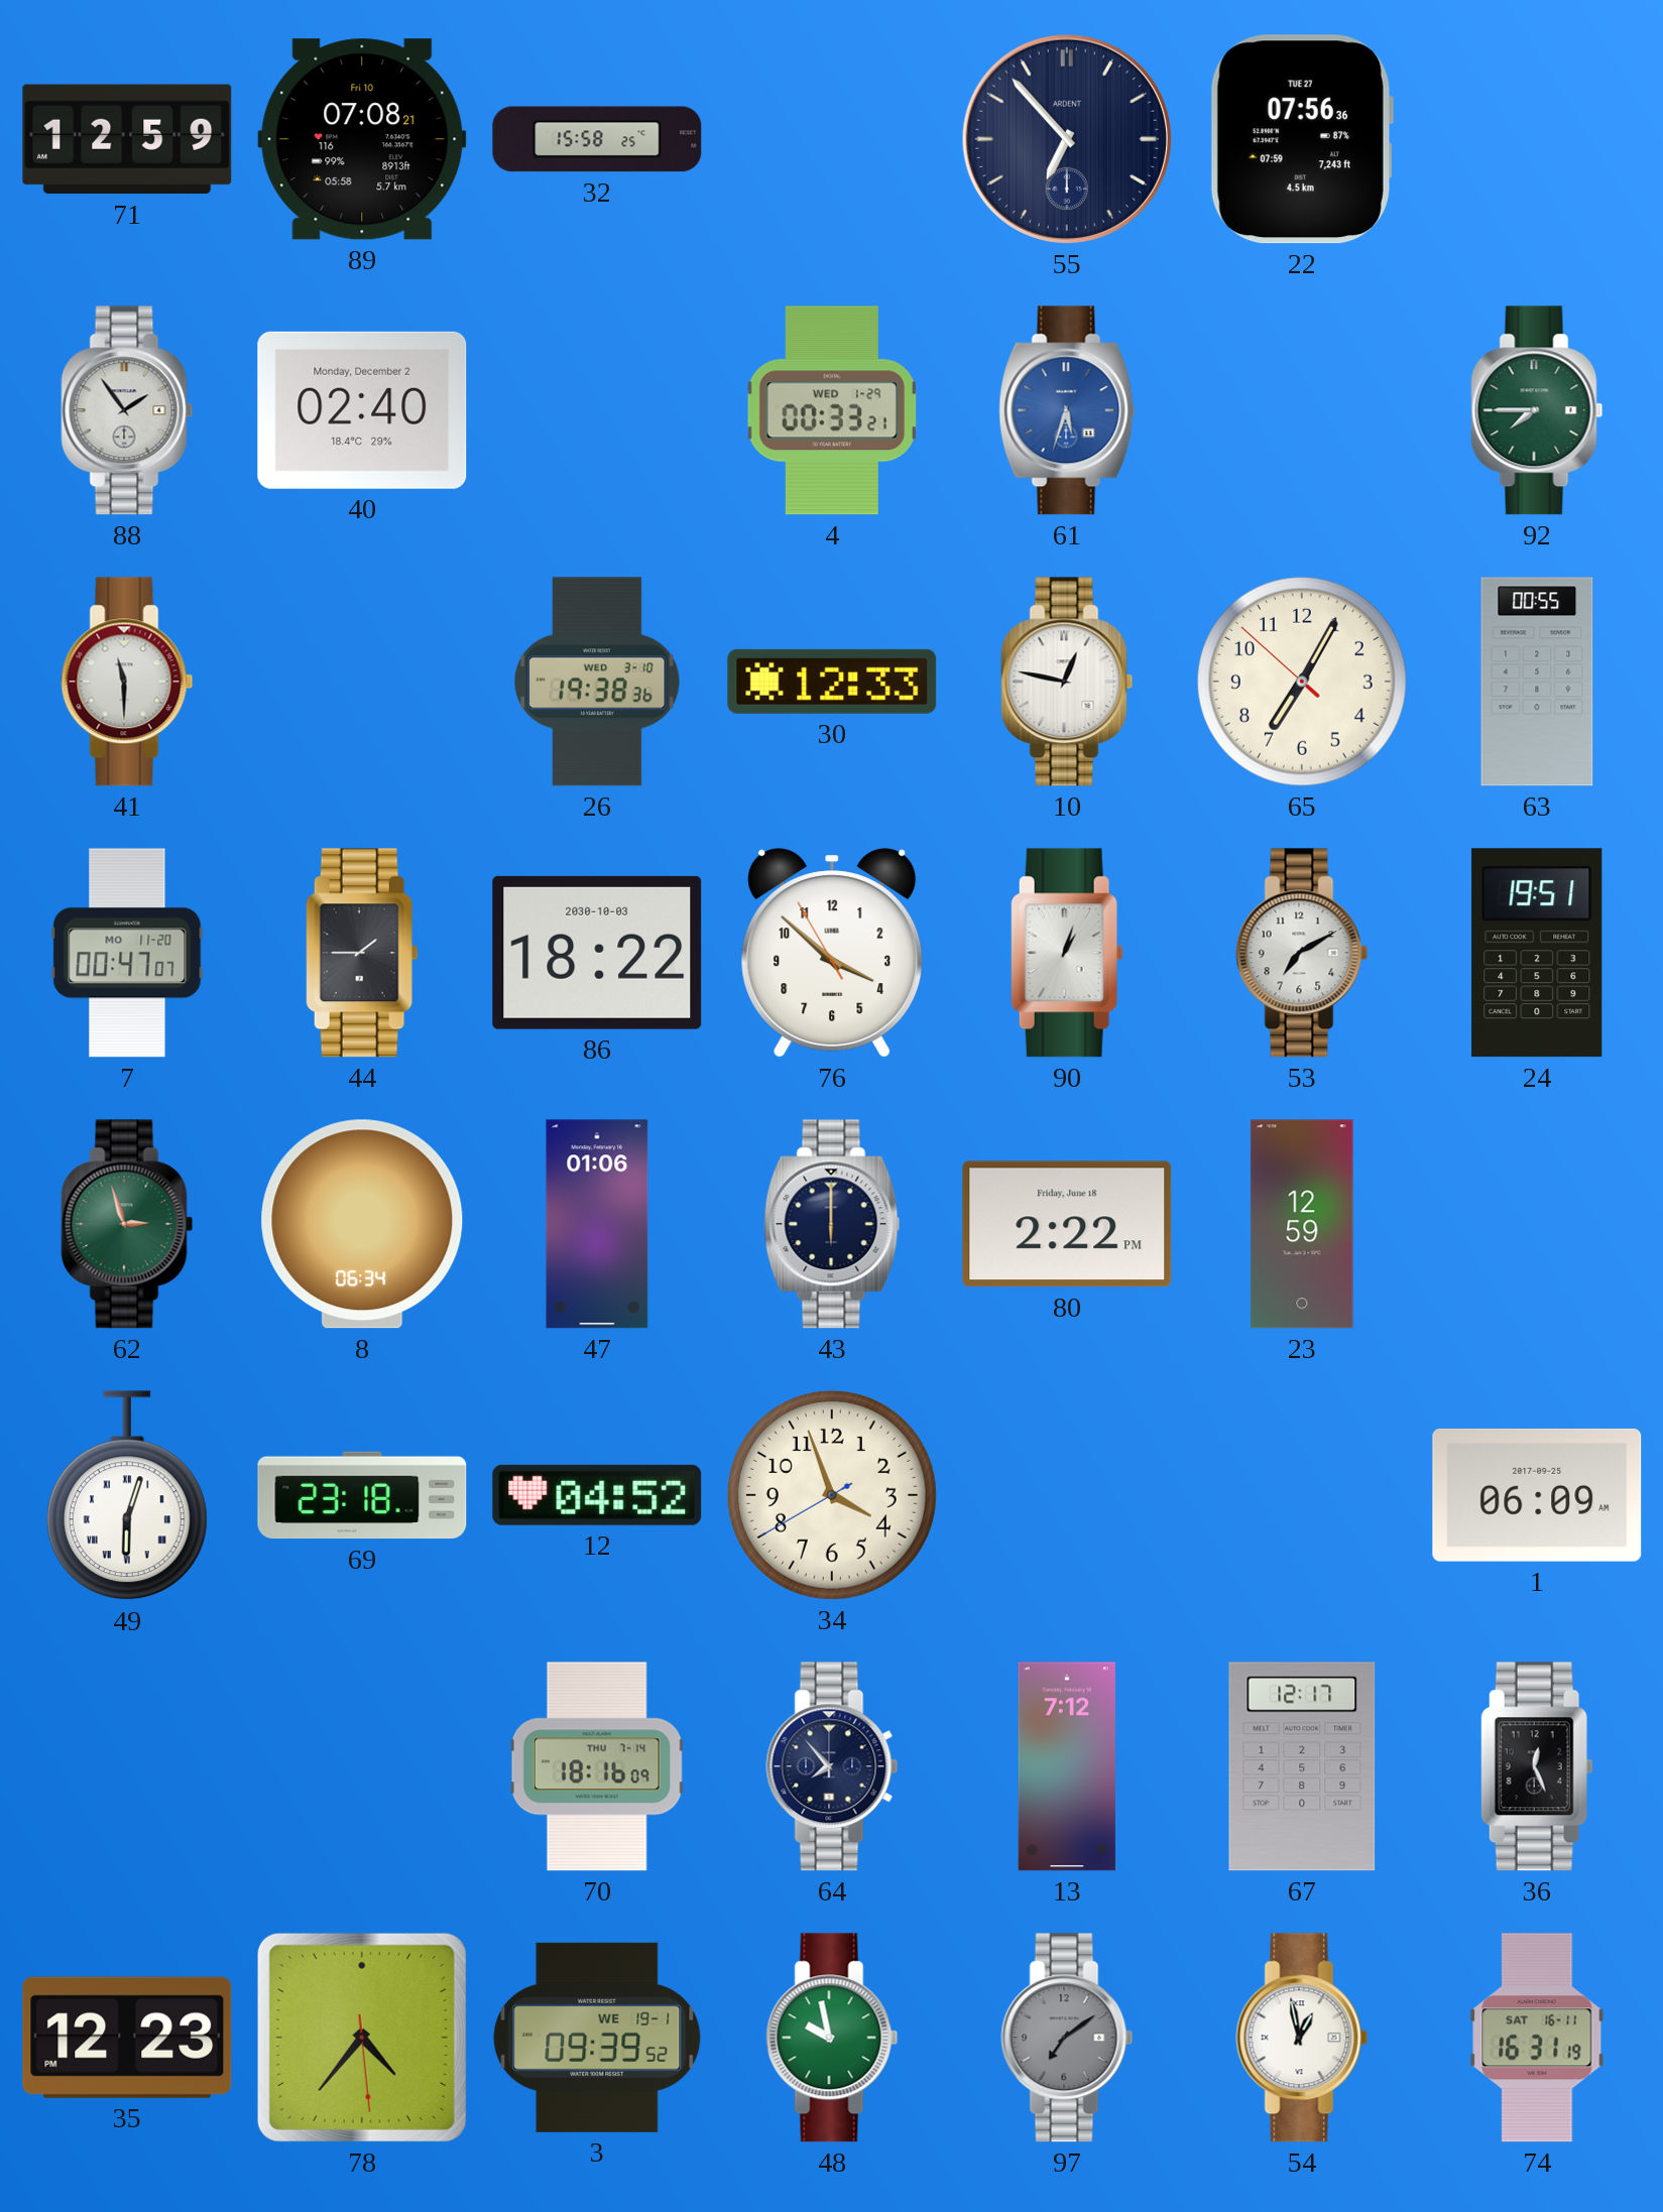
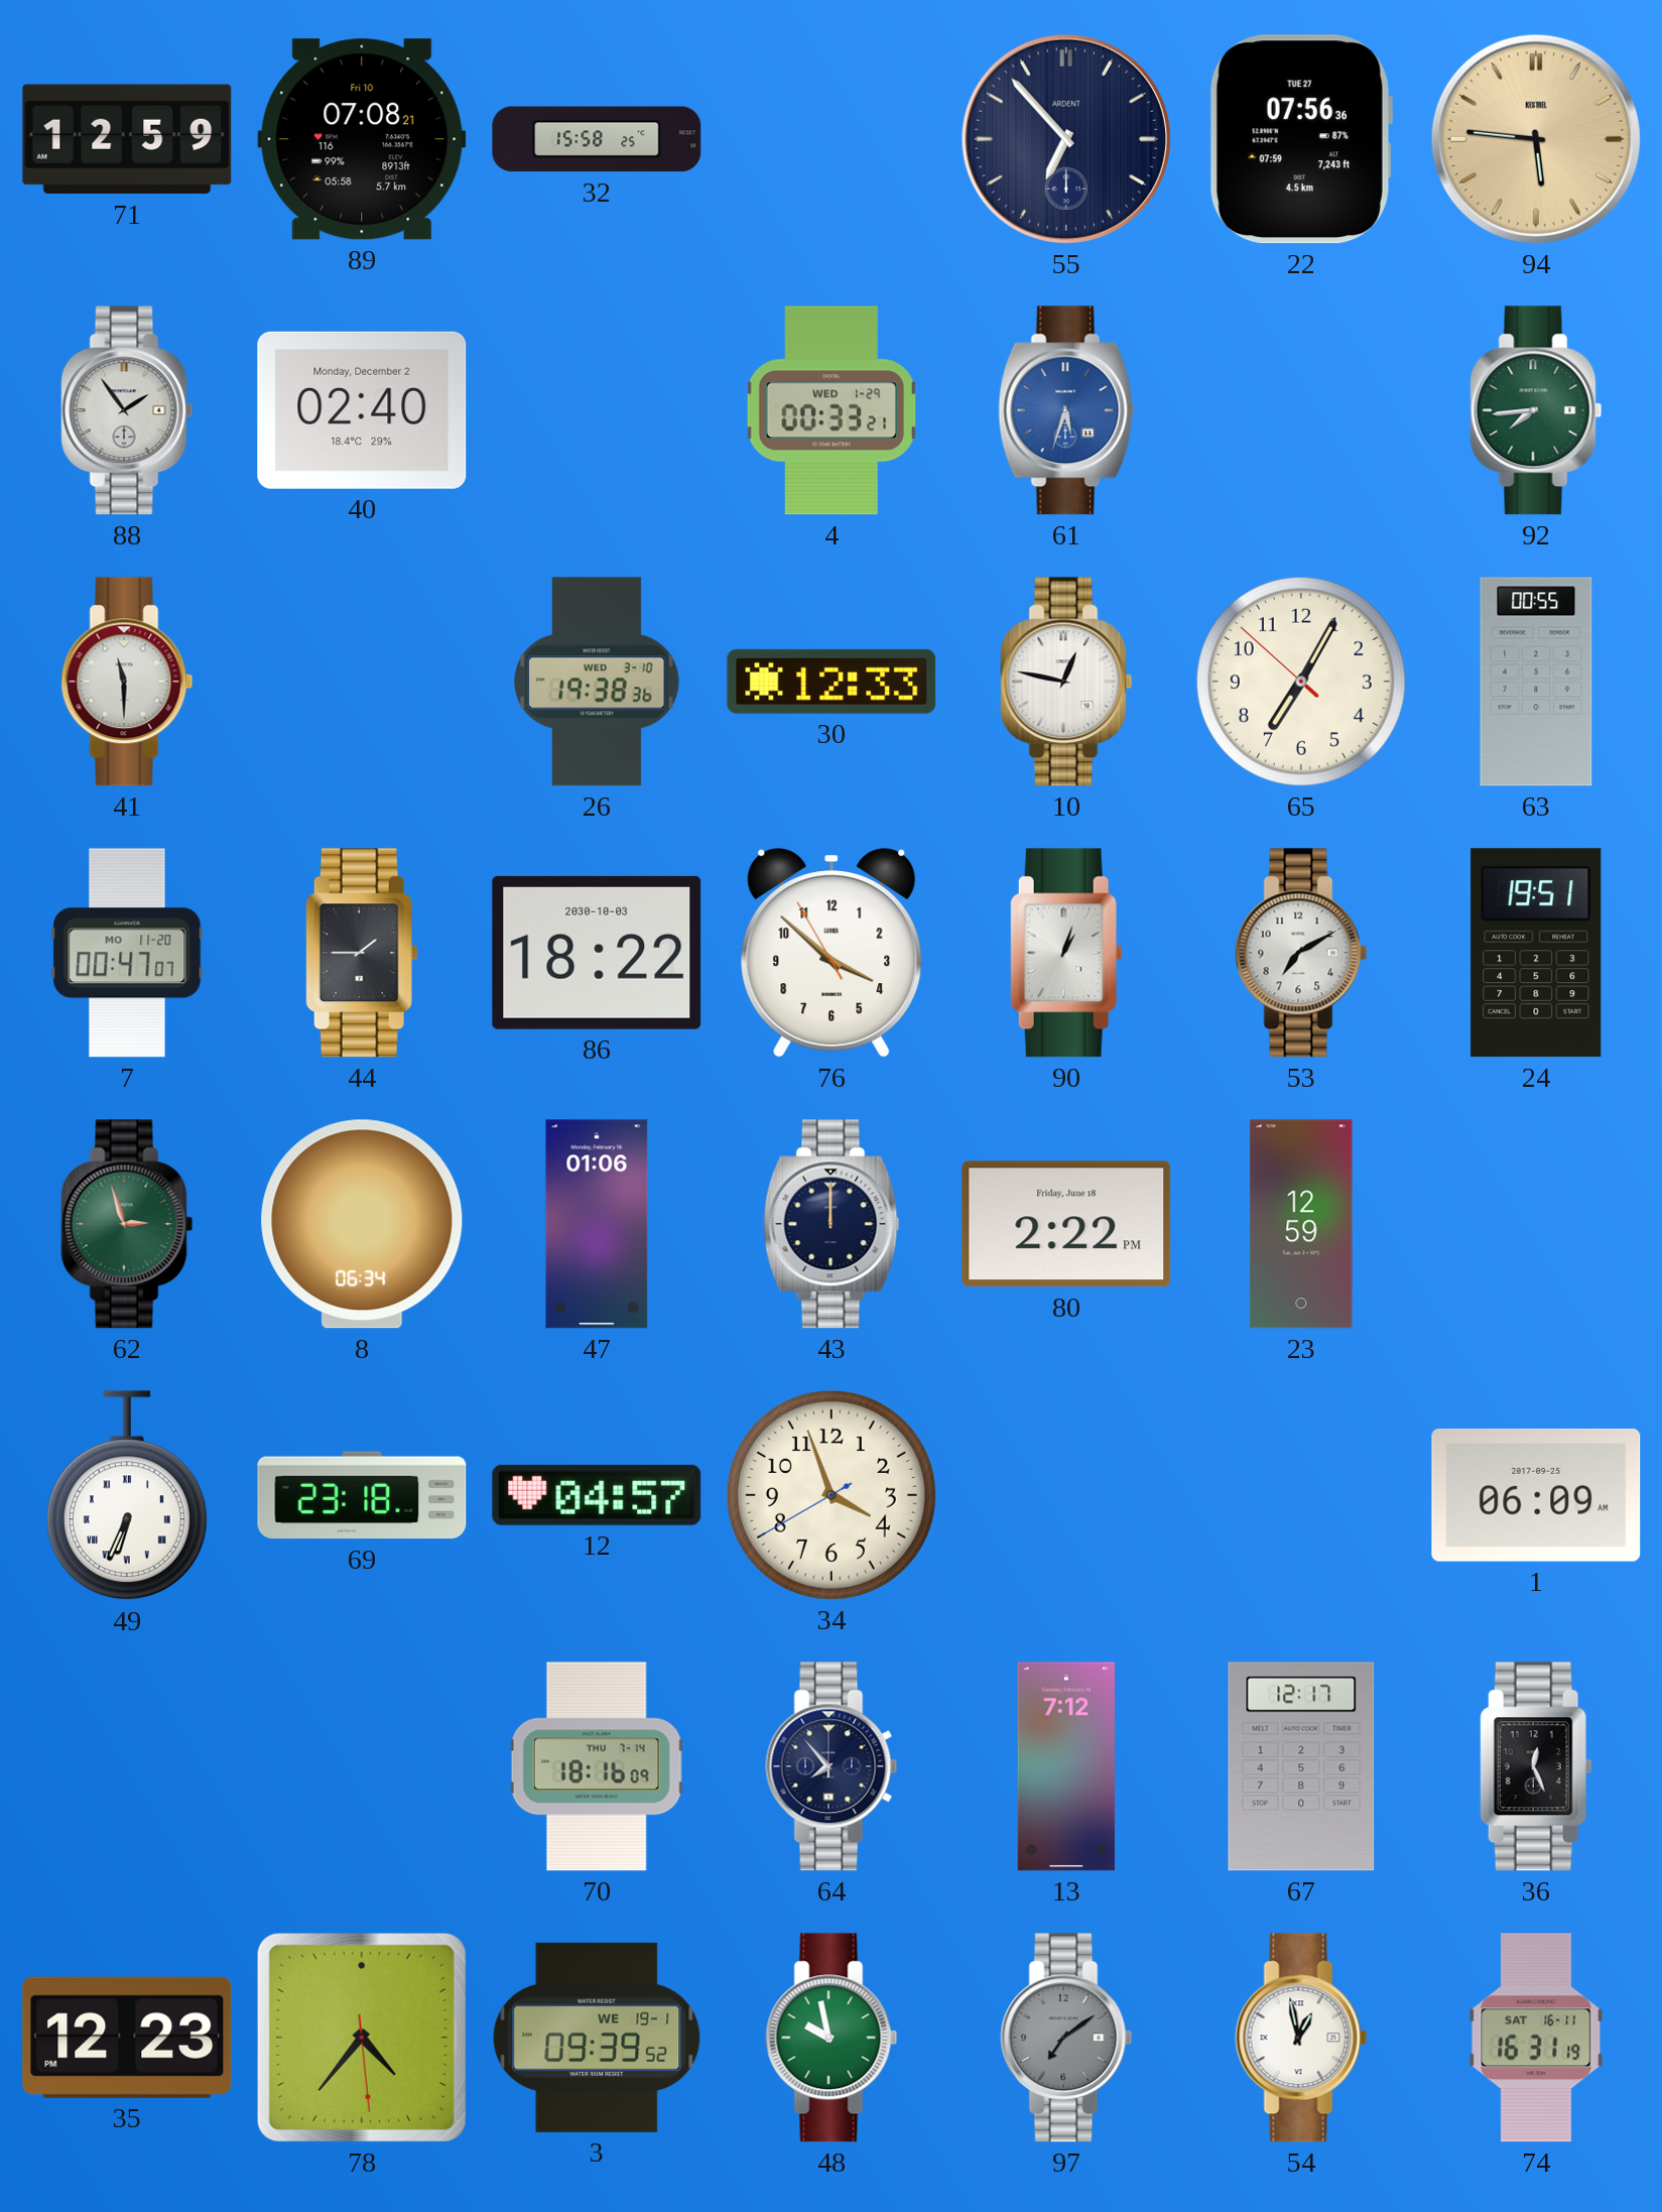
94: none -> 5:46
92: 7:45 -> 7:44
43: 6:00 -> 12:00
49: 6:03 -> 6:34
12: 04:52 -> 04:57
